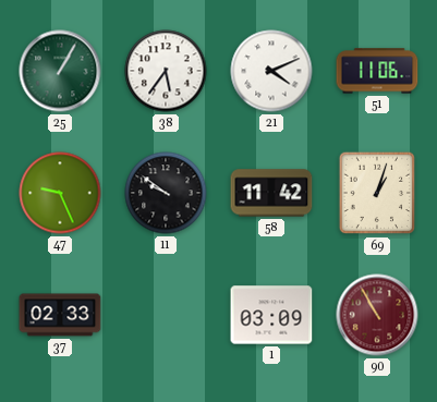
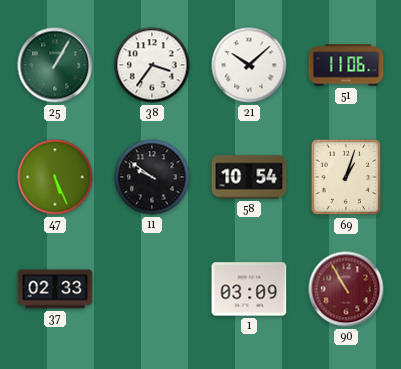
38: 5:36 -> 3:36
21: 4:11 -> 10:08
47: 9:26 -> 5:26
58: 11:42 -> 10:54
